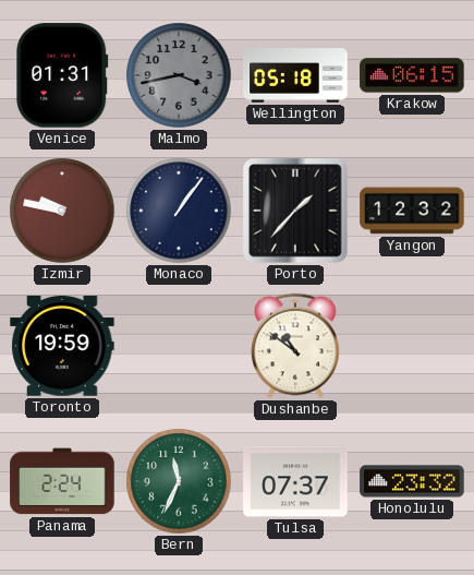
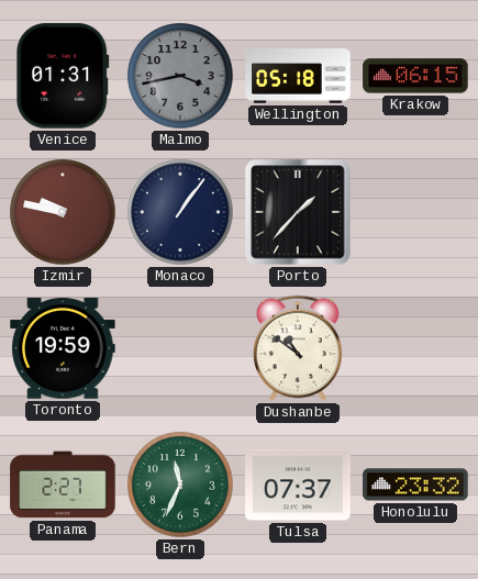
Yangon: 12:32 -> none
Panama: 2:24 -> 2:27
